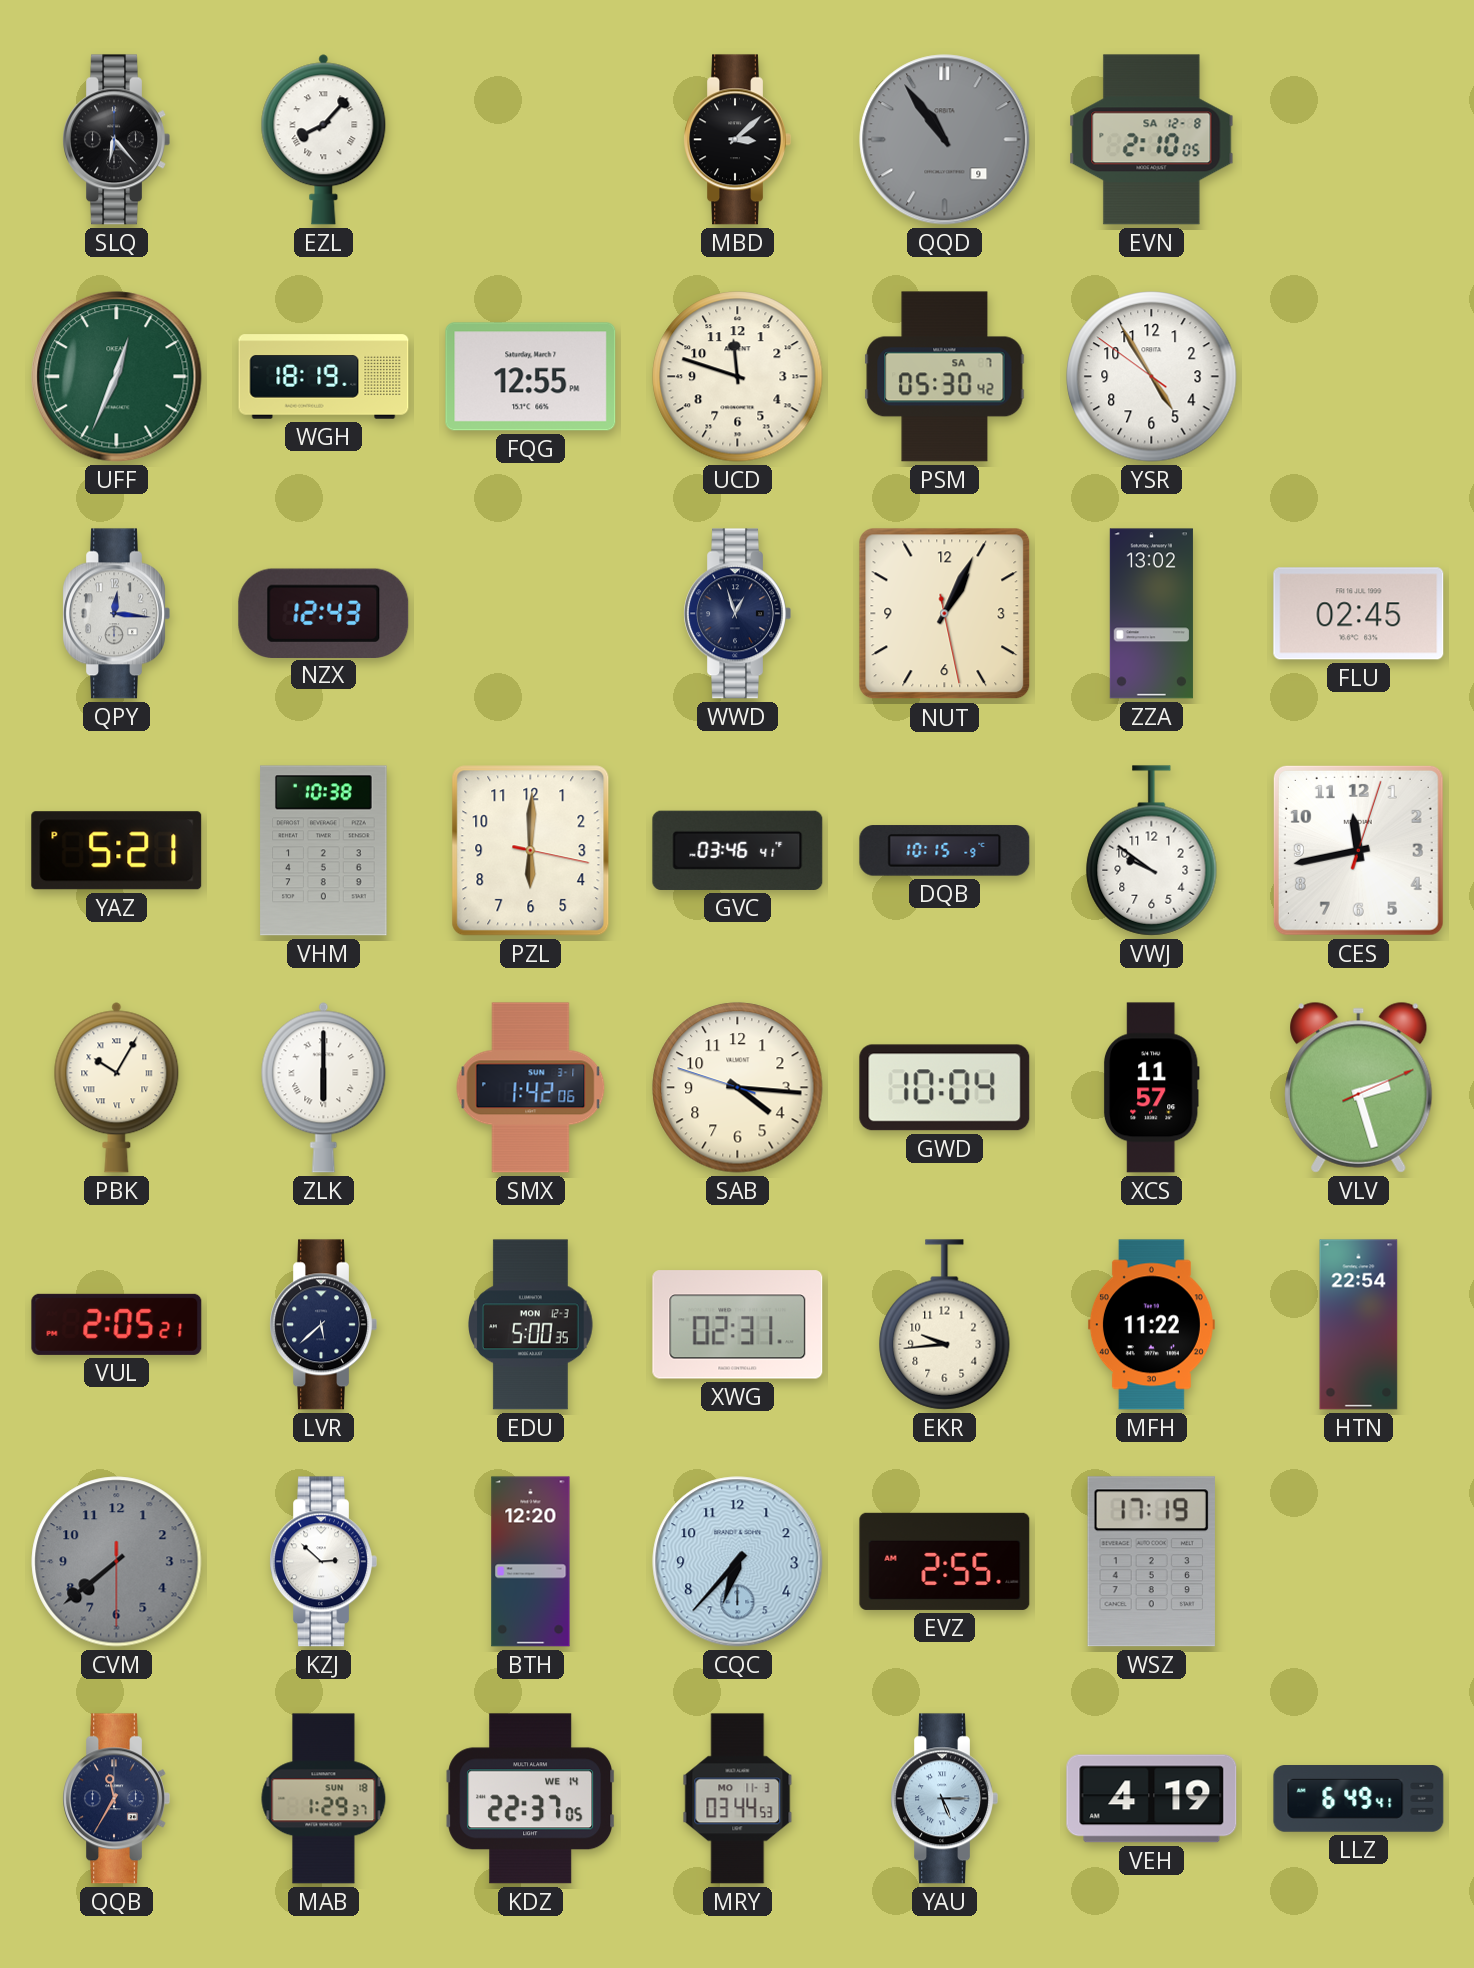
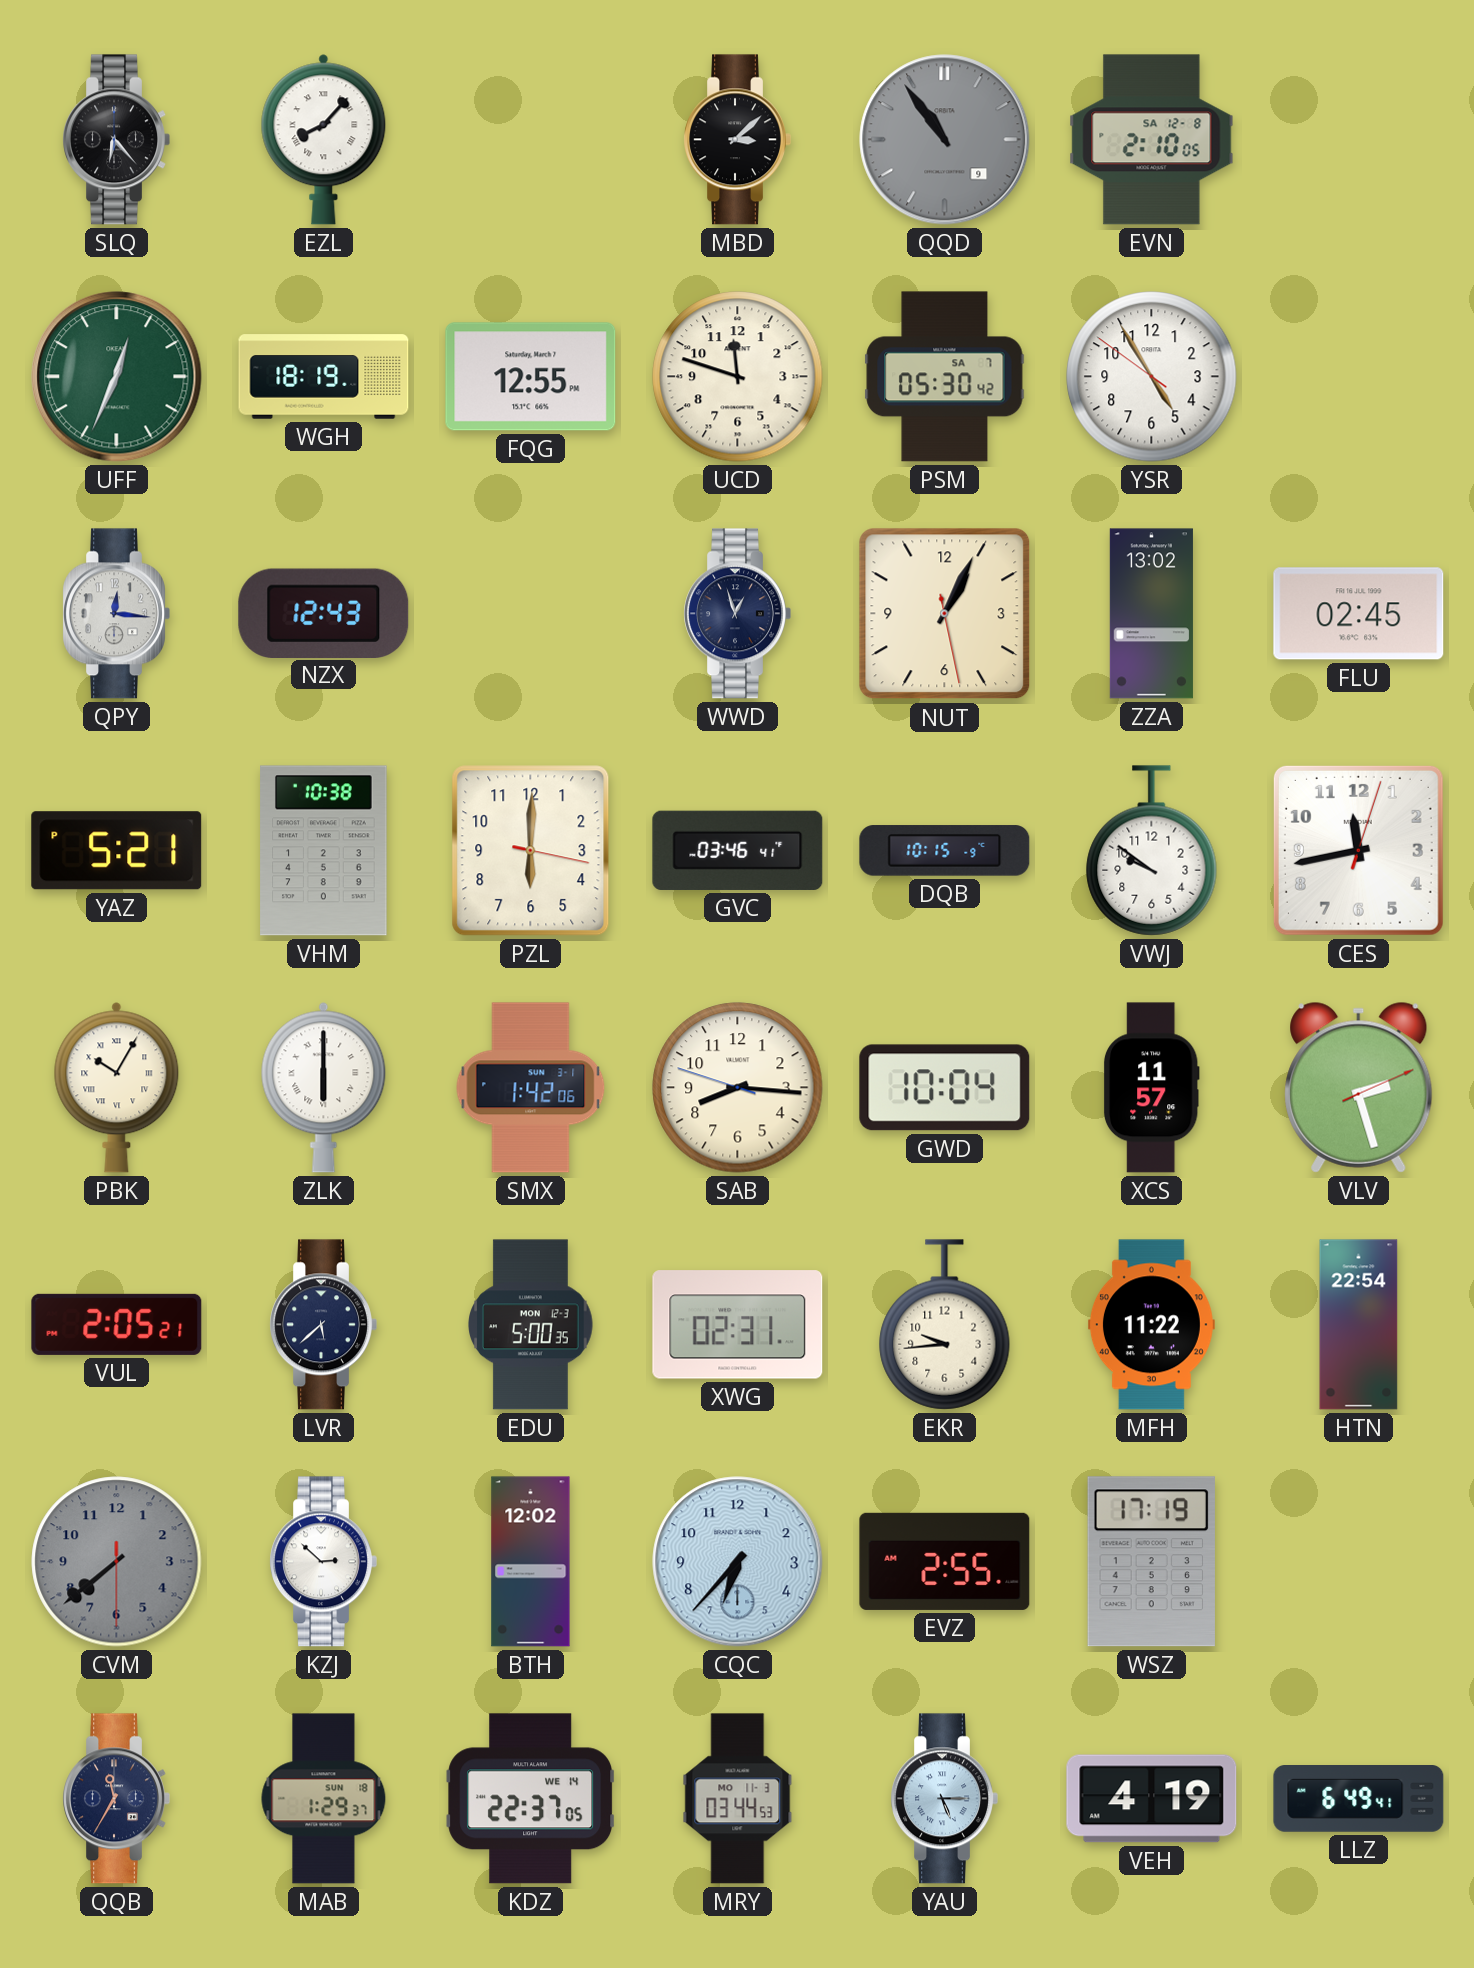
SAB: 4:15 -> 8:15
BTH: 12:20 -> 12:02
